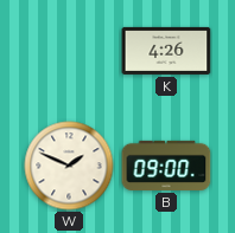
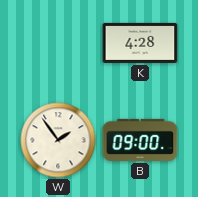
K: 4:26 -> 4:28
W: 1:49 -> 1:54
